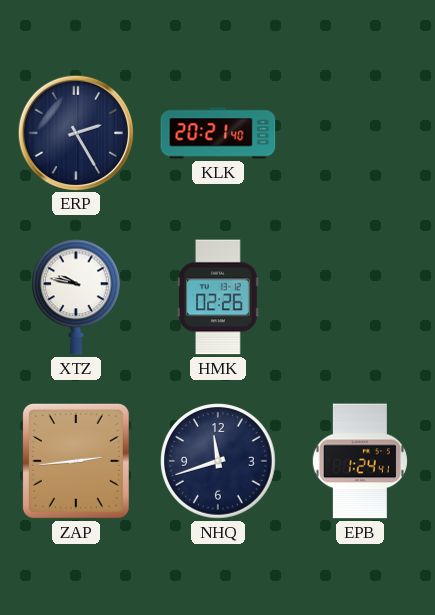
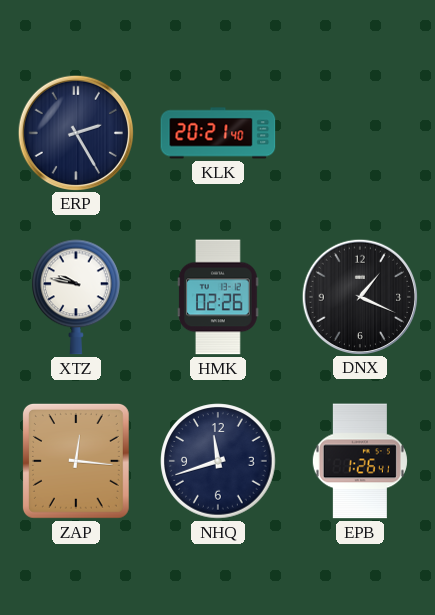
DNX: none -> 1:19
ZAP: 2:44 -> 12:16
EPB: 1:24 -> 1:26
